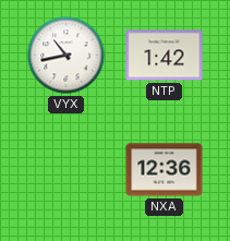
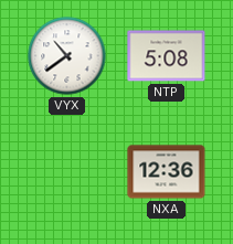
VYX: 10:43 -> 10:39
NTP: 1:42 -> 5:08
